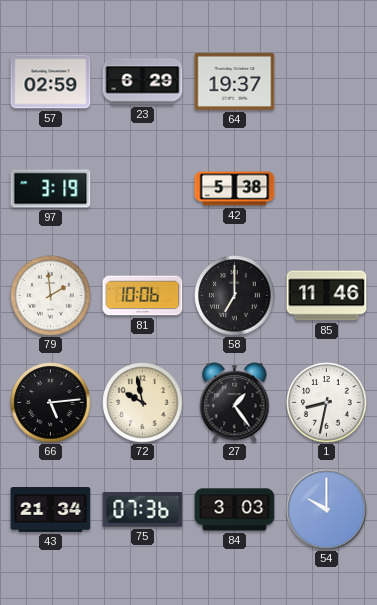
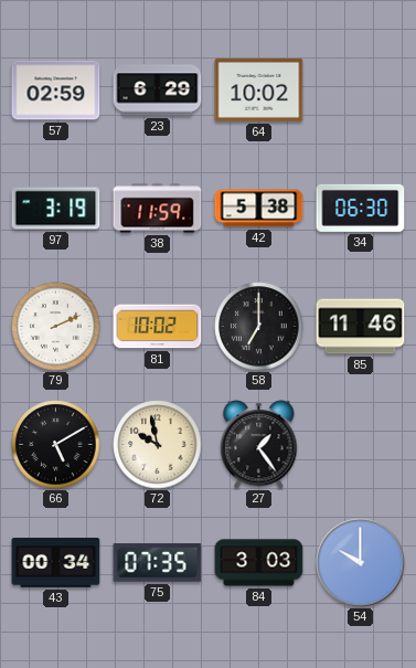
64: 19:37 -> 10:02
38: none -> 11:59
34: none -> 06:30
79: 1:59 -> 2:11
81: 10:06 -> 10:02
66: 5:14 -> 5:10
1: 8:32 -> none
43: 21:34 -> 00:34
75: 07:36 -> 07:35
